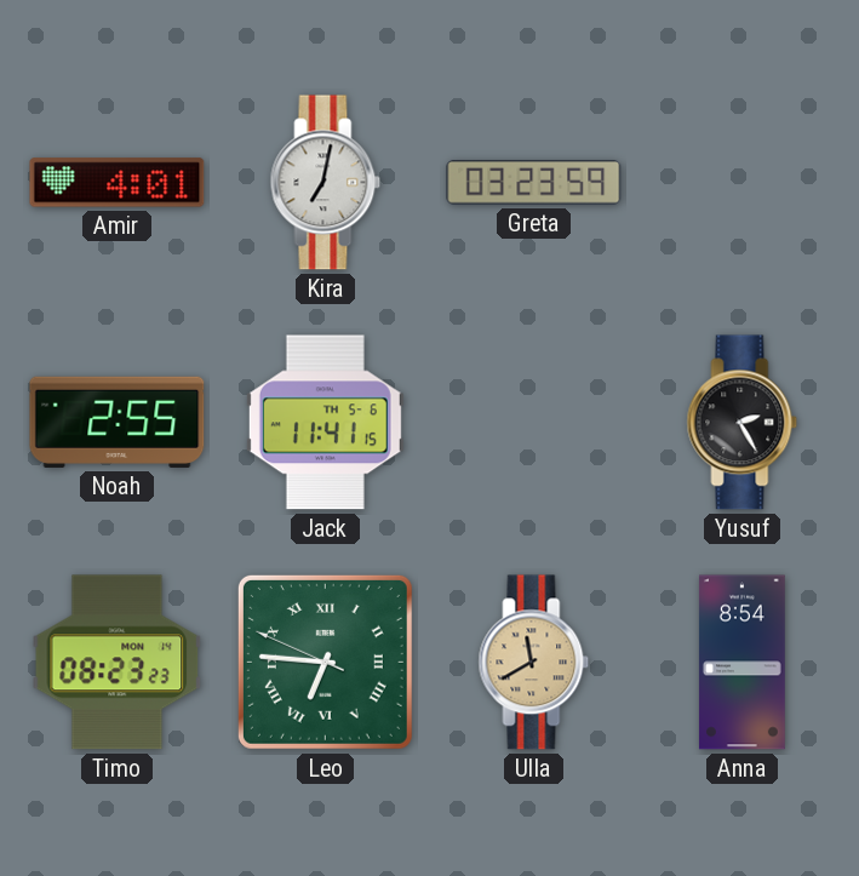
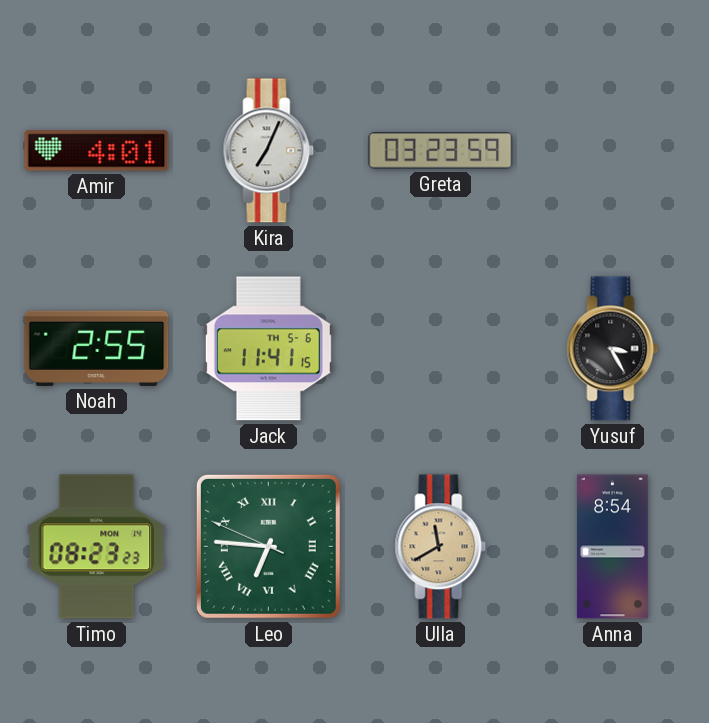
Kira: 7:02 -> 7:04
Yusuf: 2:25 -> 3:25
